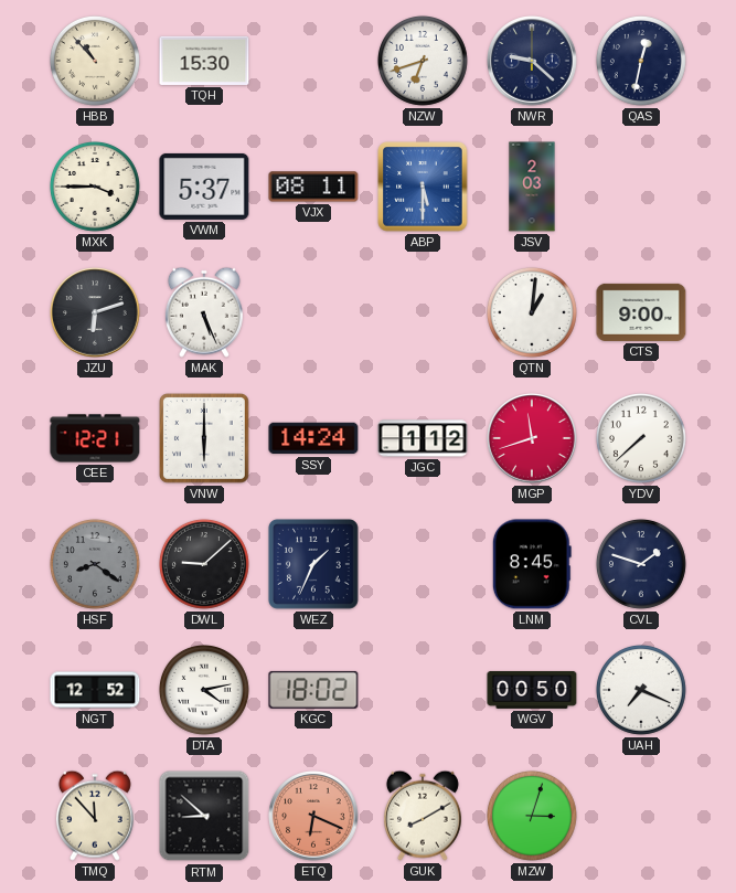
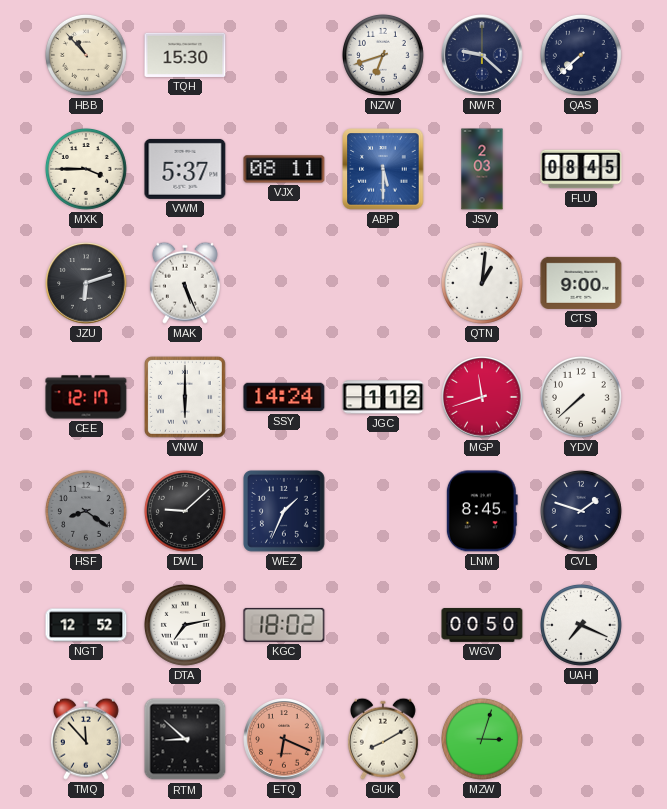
QAS: 12:32 -> 7:38
FLU: none -> 08:45
CEE: 12:21 -> 12:17
DTA: 4:13 -> 7:13
